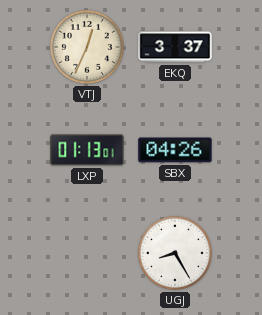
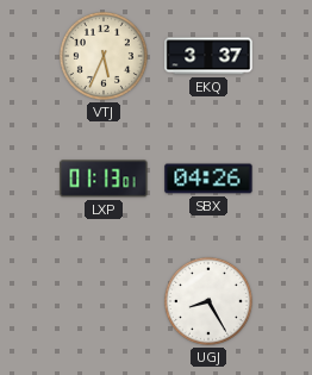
VTJ: 12:34 -> 5:34
